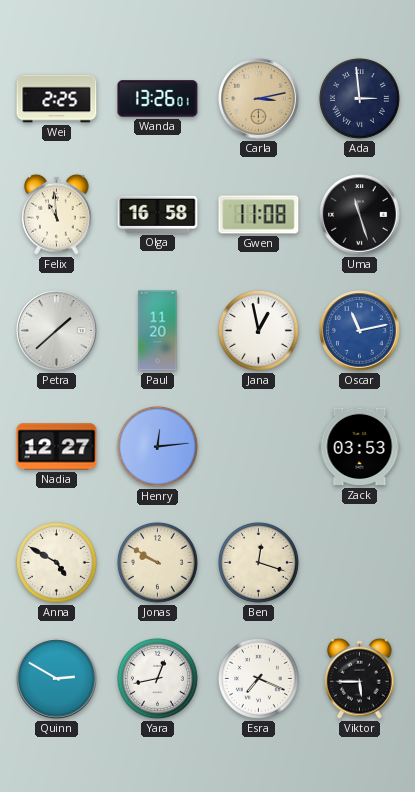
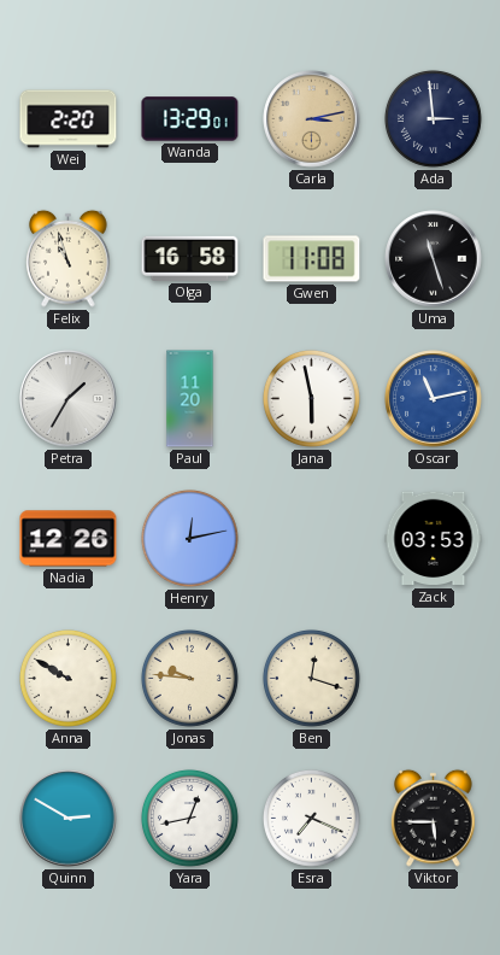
Wei: 2:25 -> 2:20
Wanda: 13:26 -> 13:29
Felix: 10:59 -> 10:57
Petra: 1:38 -> 1:35
Jana: 12:58 -> 5:58
Nadia: 12:27 -> 12:26
Henry: 12:14 -> 12:13
Anna: 4:50 -> 9:50
Jonas: 9:50 -> 9:46
